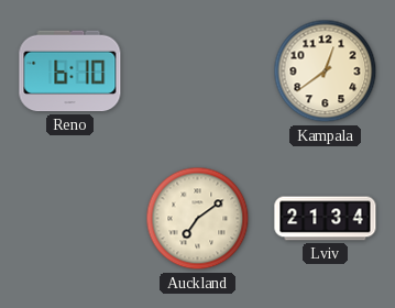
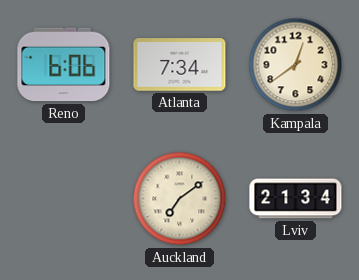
Reno: 6:10 -> 6:06
Atlanta: none -> 7:34
